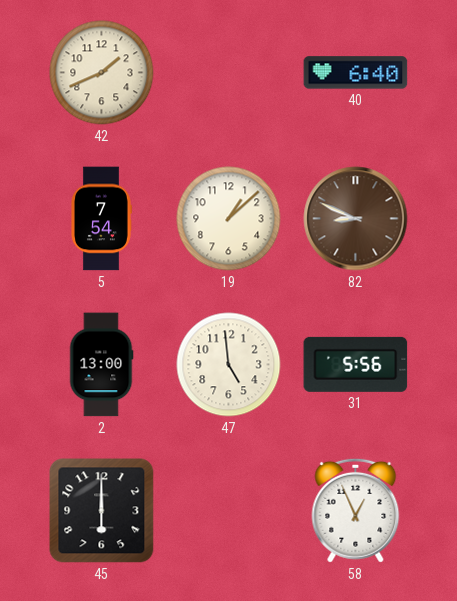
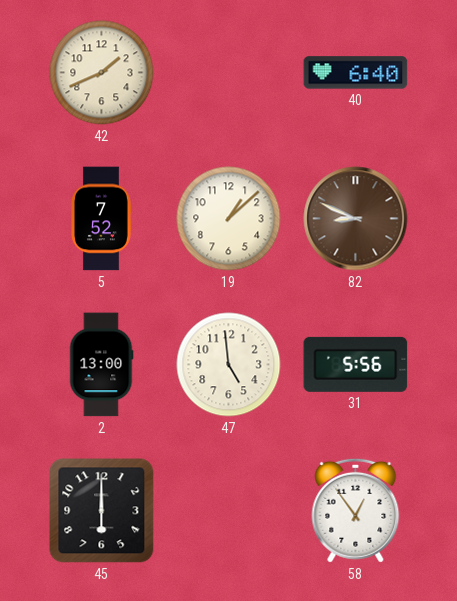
5: 7:54 -> 7:52
58: 12:56 -> 12:54
